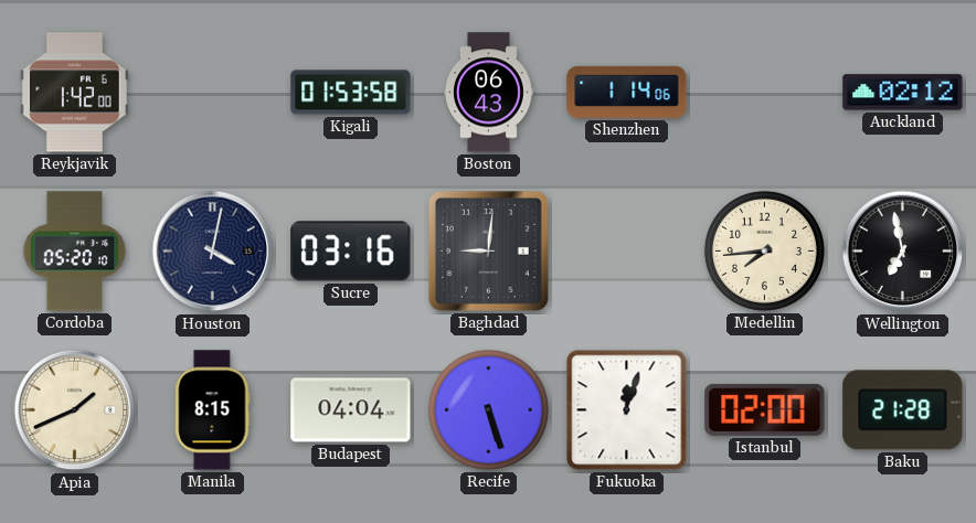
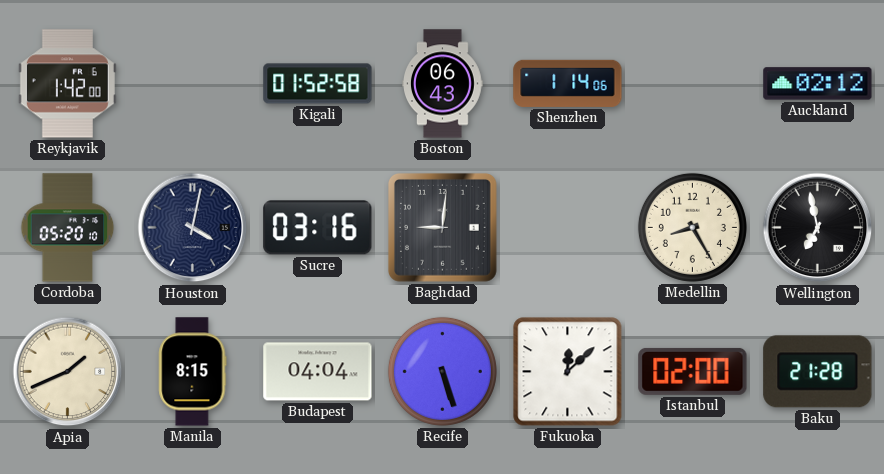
Kigali: 01:53 -> 01:52
Medellin: 7:44 -> 8:25
Fukuoka: 12:03 -> 12:08
